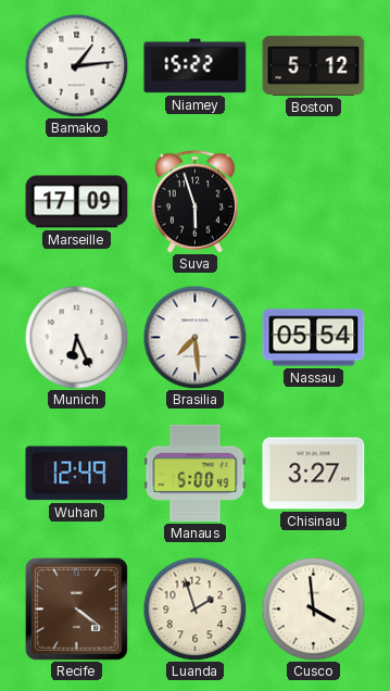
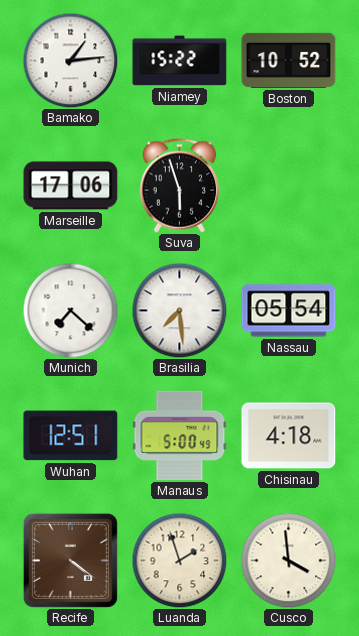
Boston: 5:12 -> 10:52
Marseille: 17:09 -> 17:06
Munich: 6:26 -> 7:22
Wuhan: 12:49 -> 12:51
Chisinau: 3:27 -> 4:18
